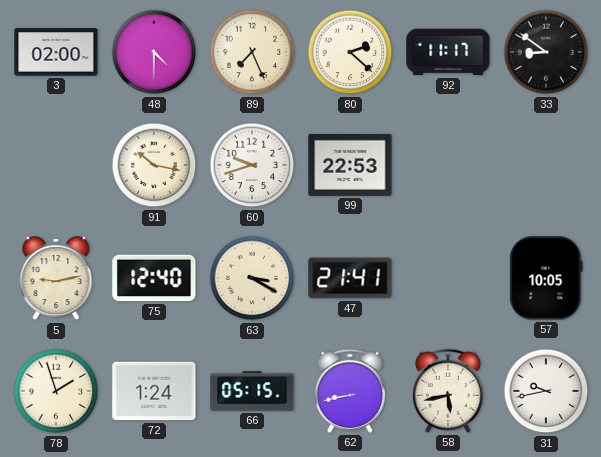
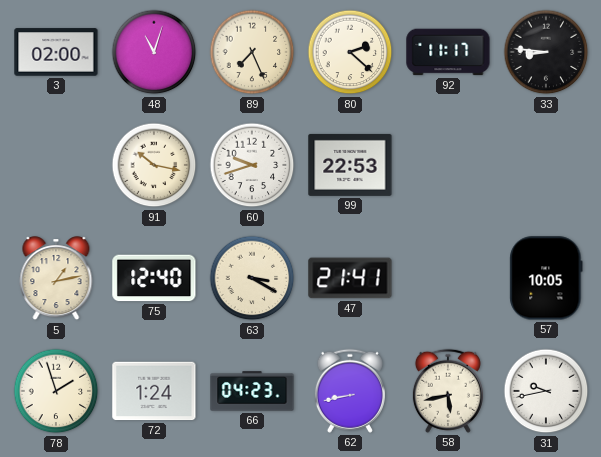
48: 4:30 -> 11:03
33: 8:51 -> 8:46
5: 9:13 -> 1:13
66: 05:15 -> 04:23
